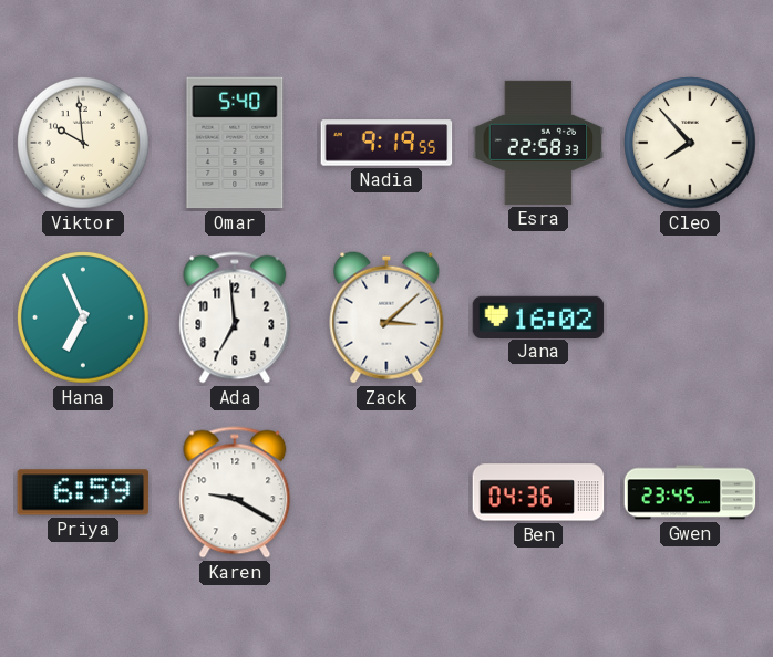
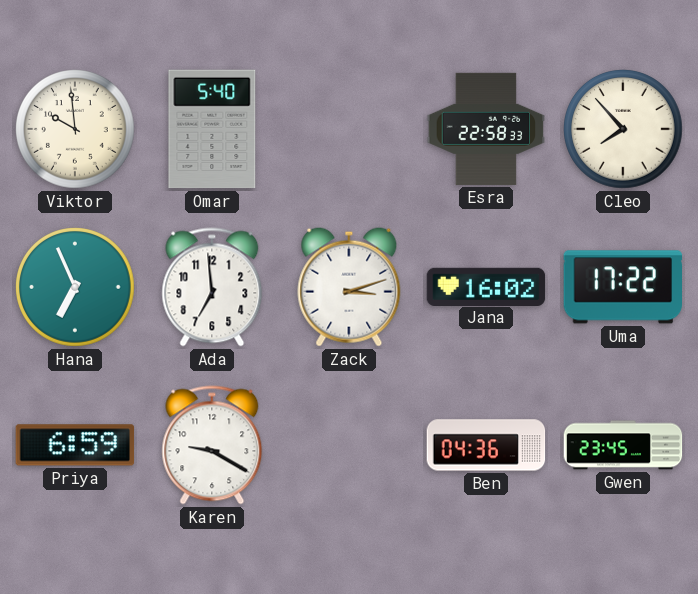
Nadia: 9:19 -> none
Zack: 3:08 -> 3:12
Uma: none -> 17:22
